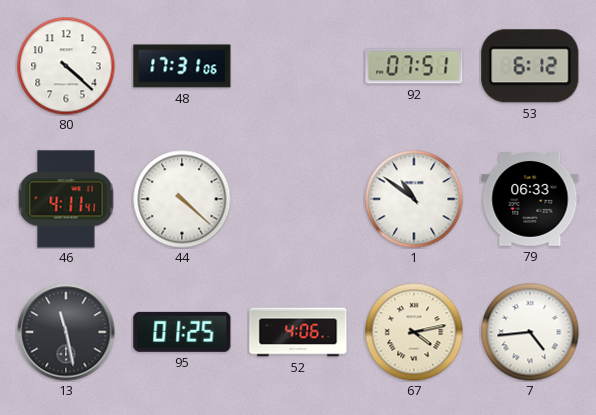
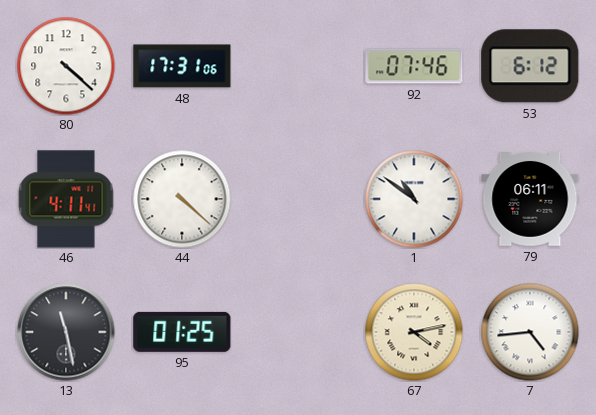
92: 07:51 -> 07:46
79: 06:33 -> 06:11
52: 4:06 -> none
